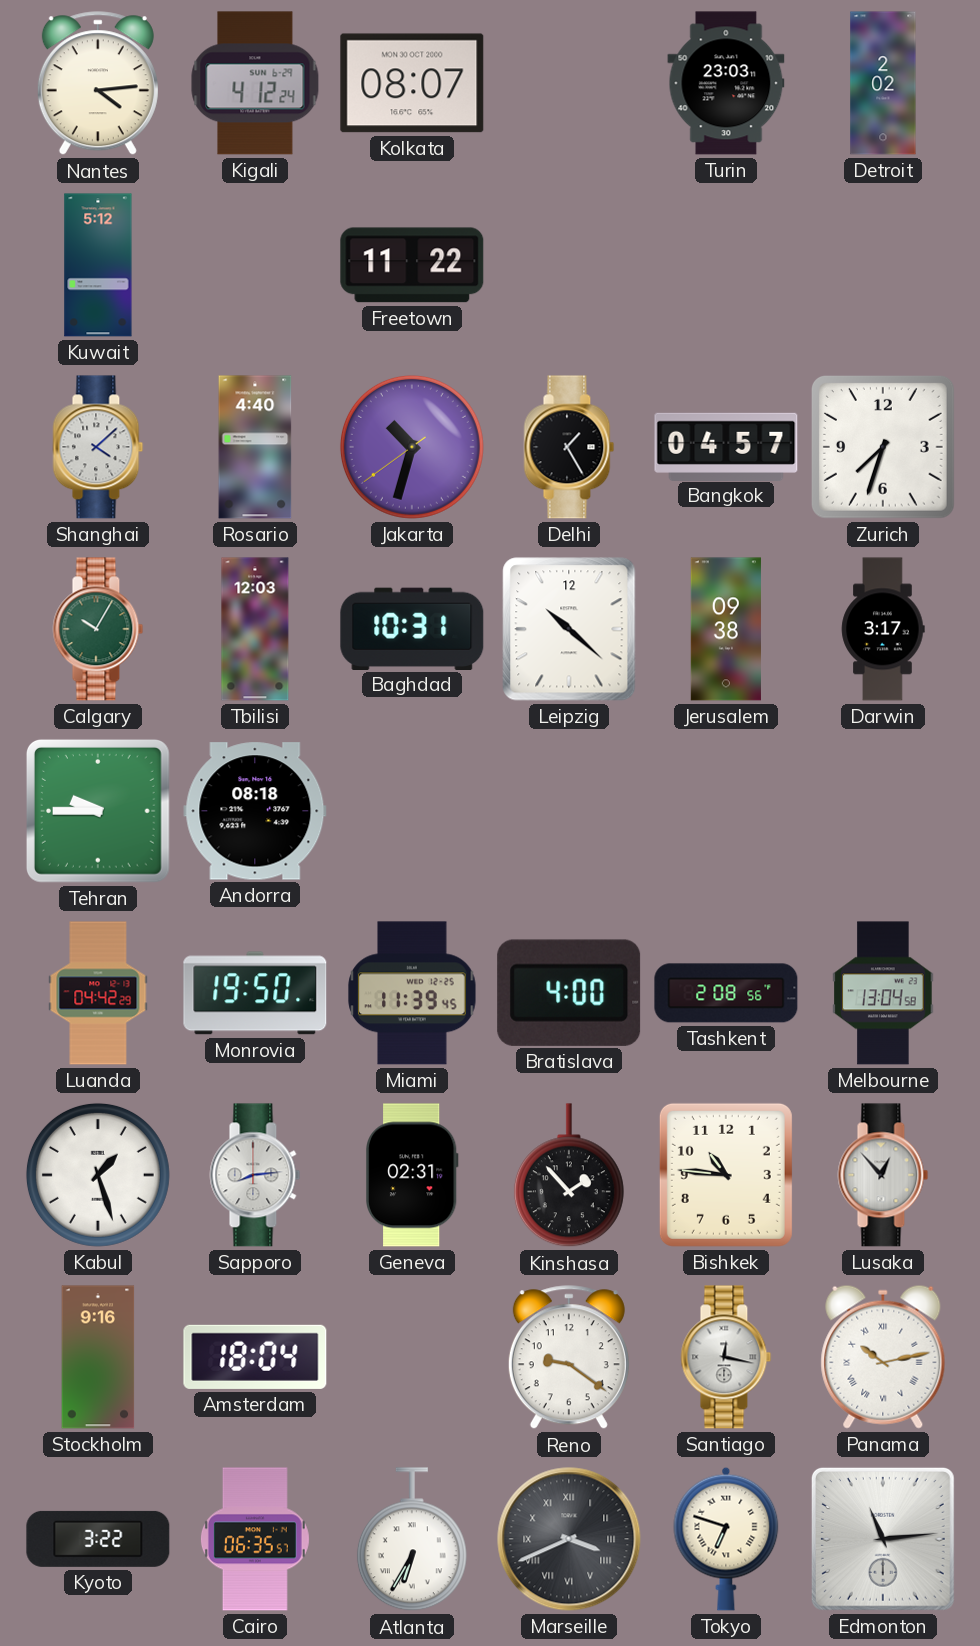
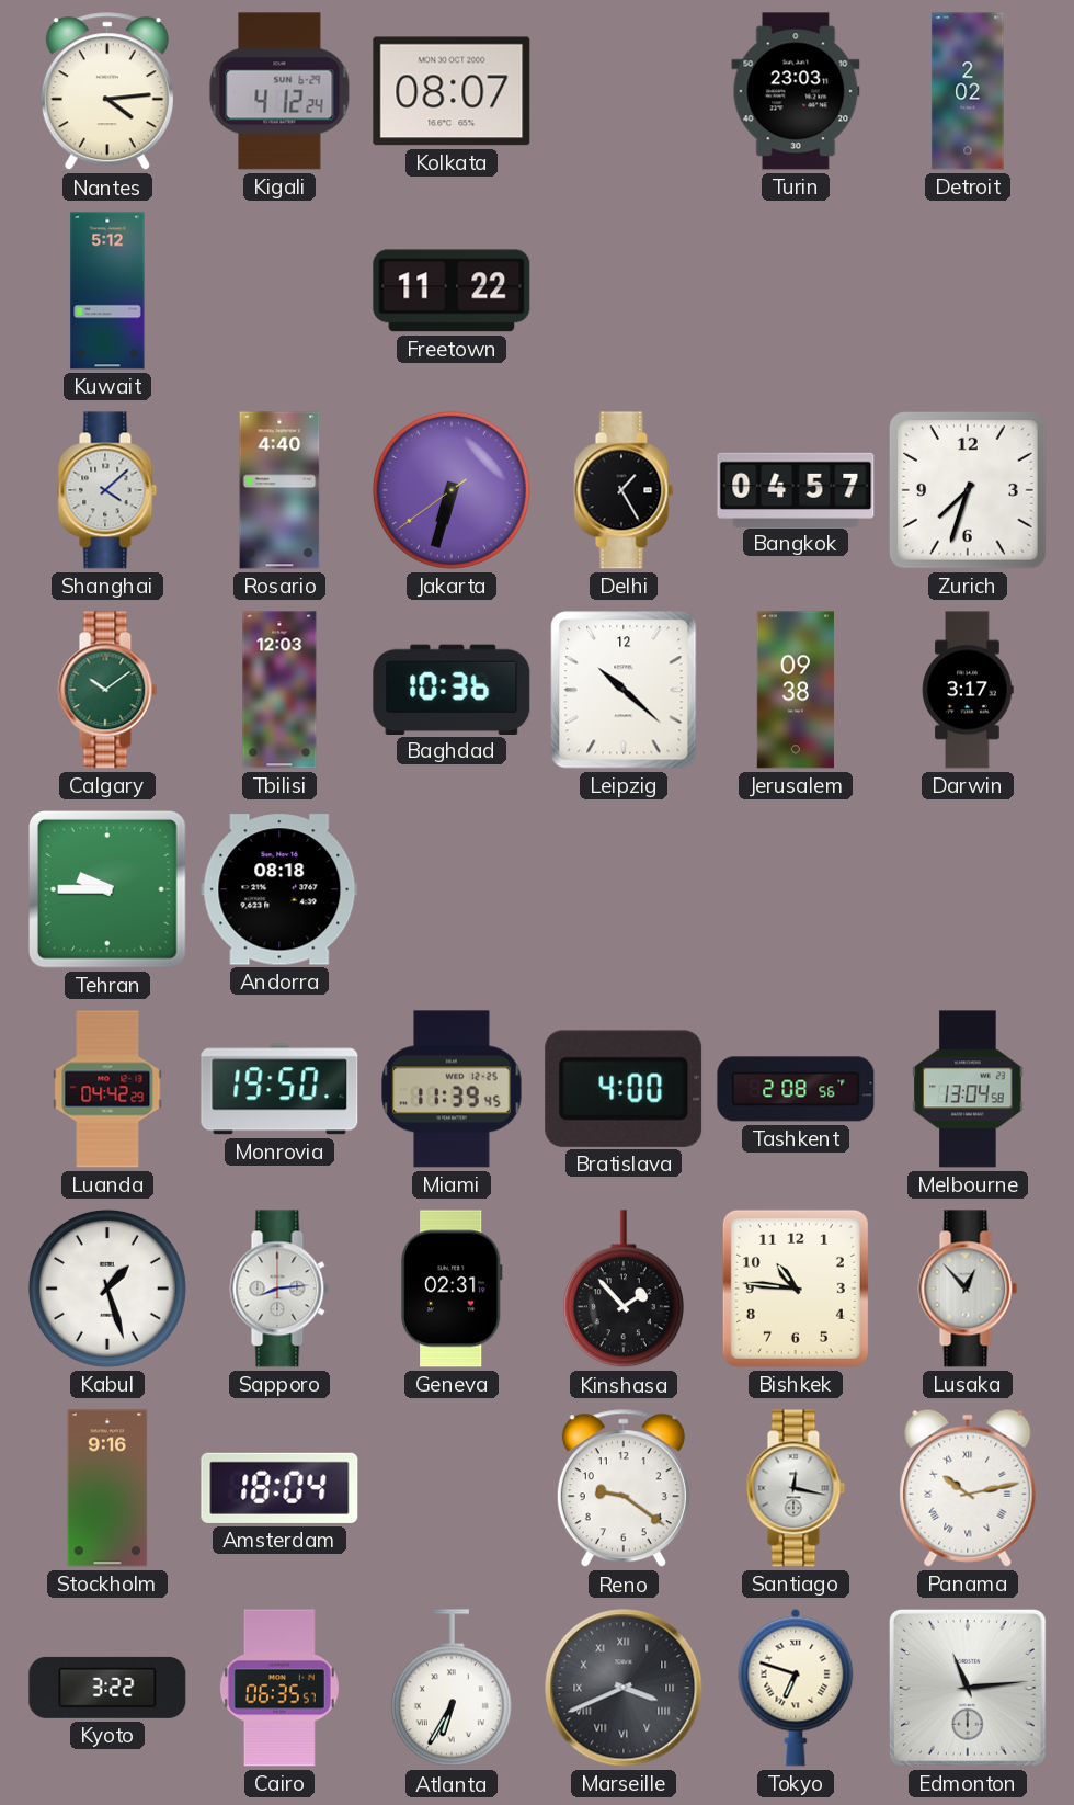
Jakarta: 10:32 -> 6:32
Calgary: 10:05 -> 10:09
Baghdad: 10:31 -> 10:36
